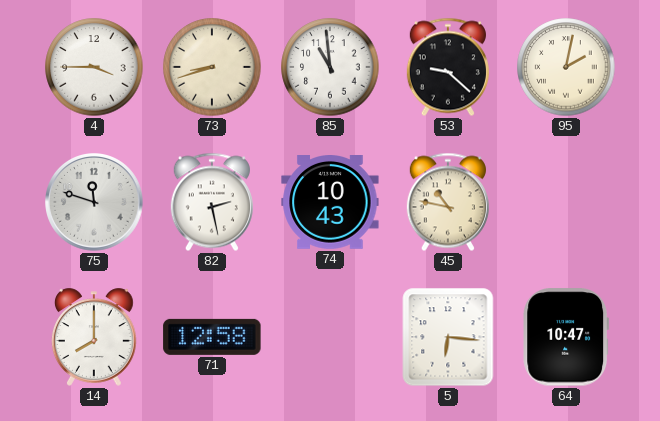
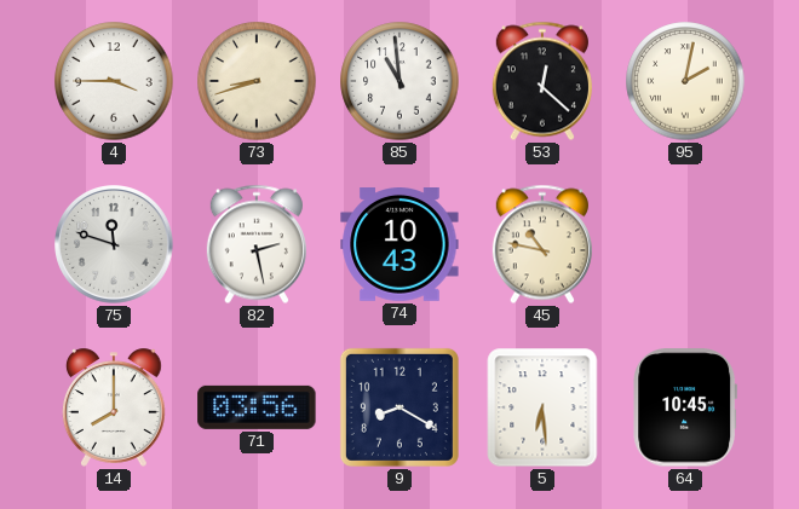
53: 9:22 -> 12:22
71: 12:58 -> 03:56
9: none -> 8:20
5: 6:16 -> 6:29
64: 10:47 -> 10:45
